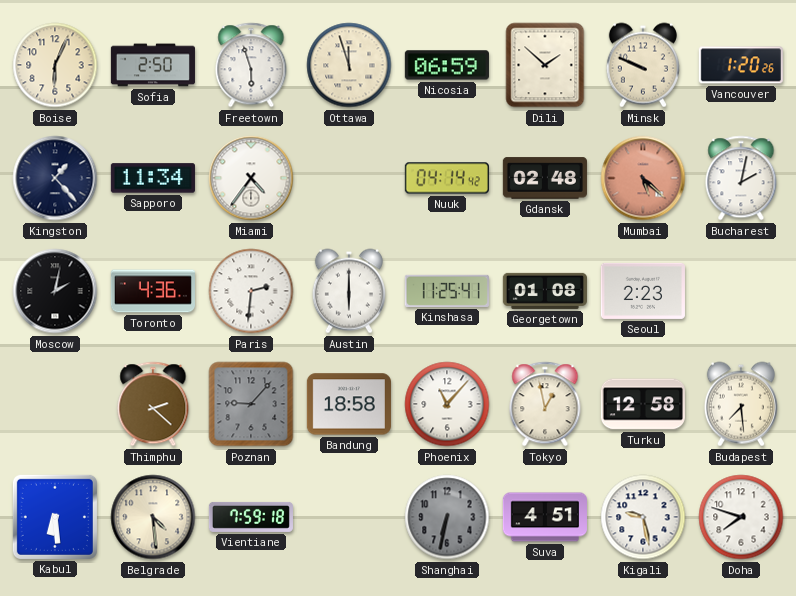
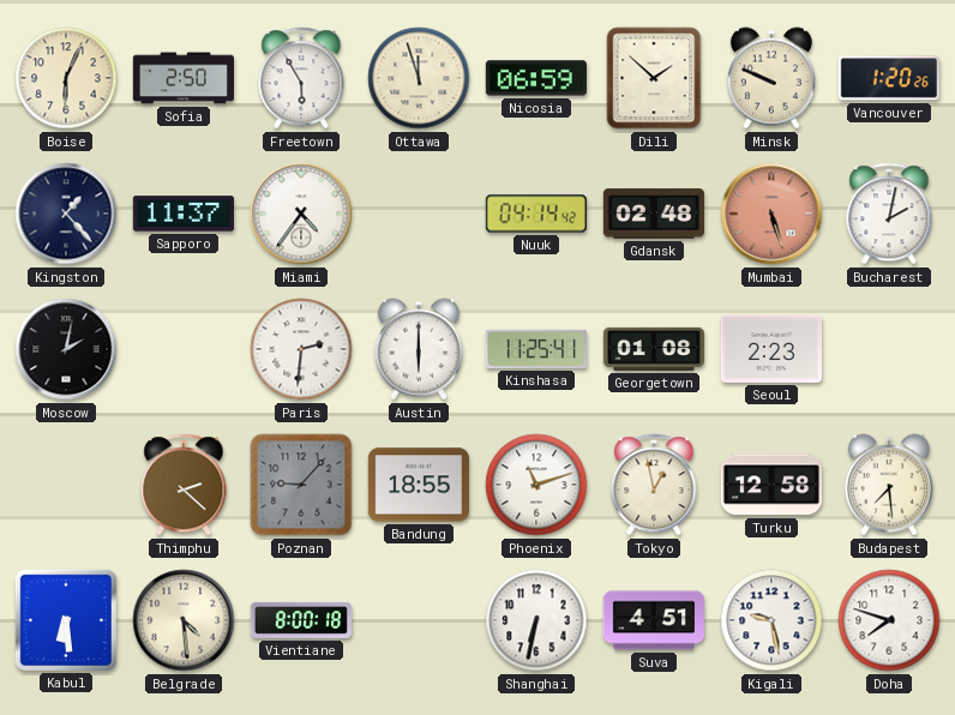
Freetown: 5:57 -> 5:55
Sapporo: 11:34 -> 11:37
Mumbai: 5:22 -> 5:27
Toronto: 4:36 -> none
Bandung: 18:58 -> 18:55
Phoenix: 11:07 -> 11:12
Vientiane: 7:59 -> 8:00
Shanghai dial: grey -> white
